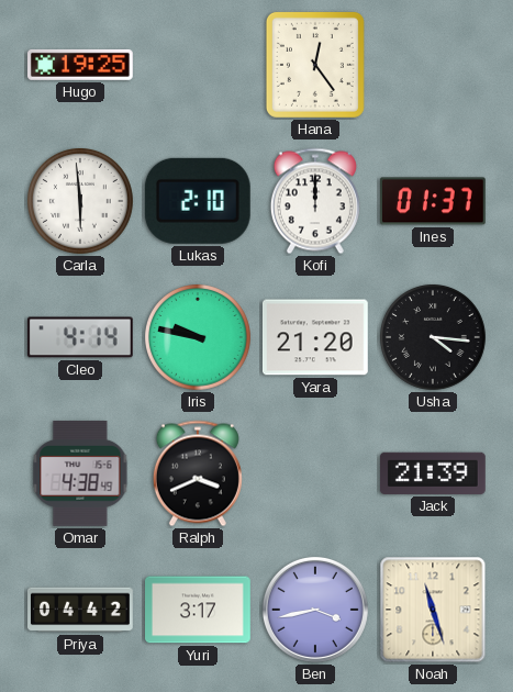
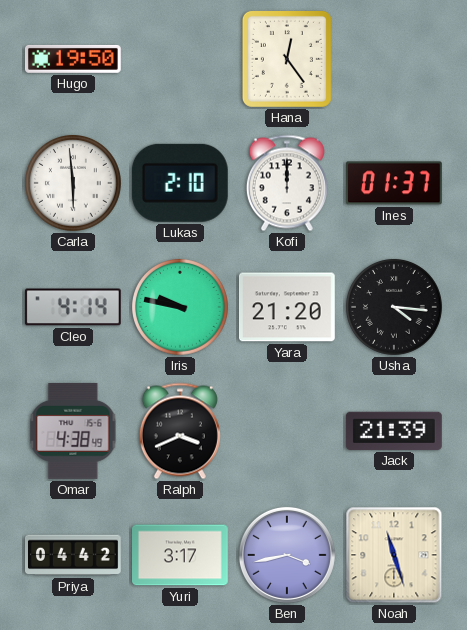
Hugo: 19:25 -> 19:50
